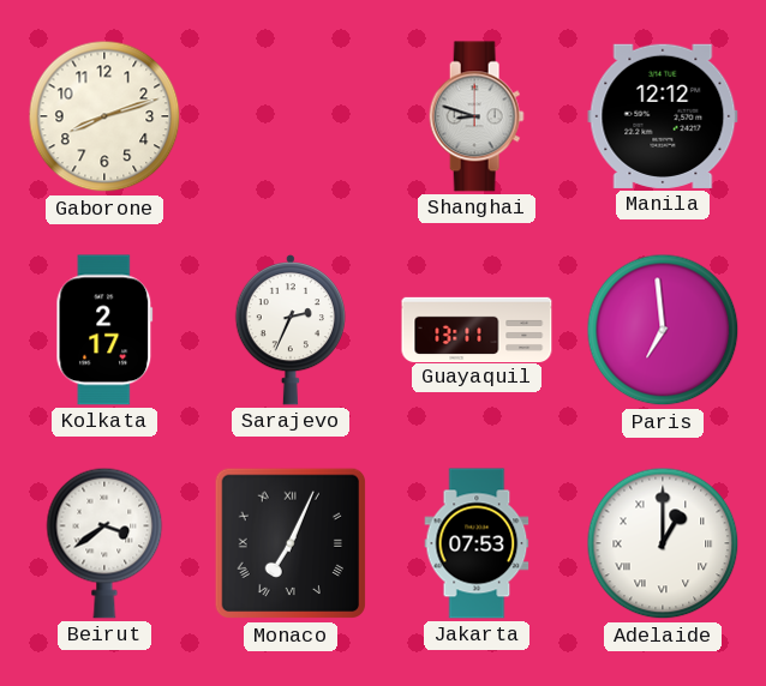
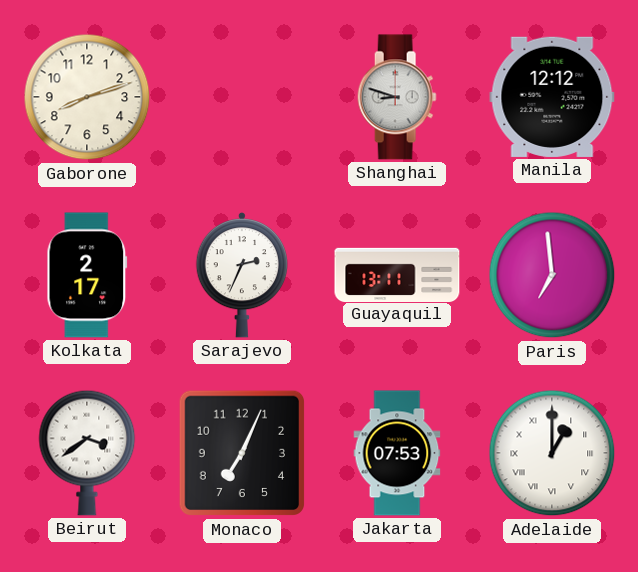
Monaco numerals: Roman -> Arabic
